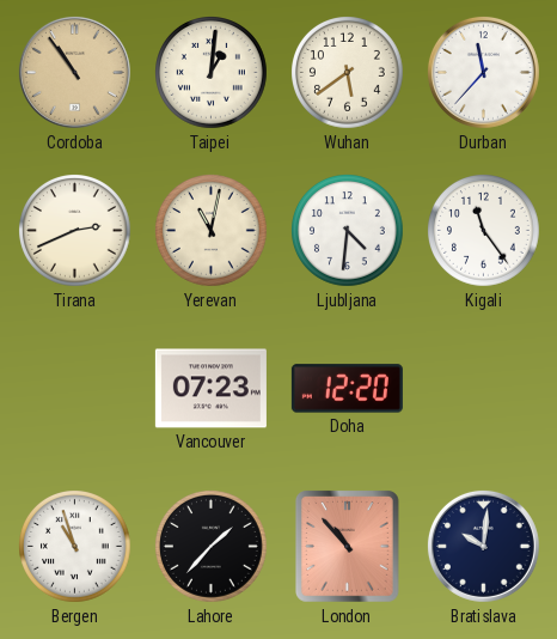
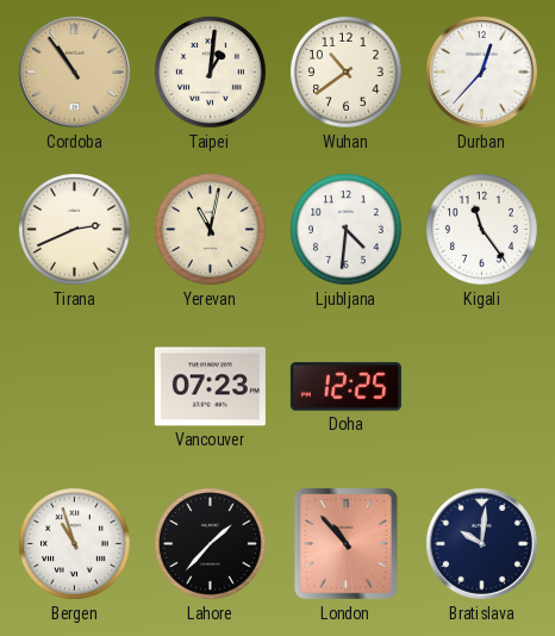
Wuhan: 5:39 -> 10:39
Durban: 11:37 -> 12:37
Doha: 12:20 -> 12:25
